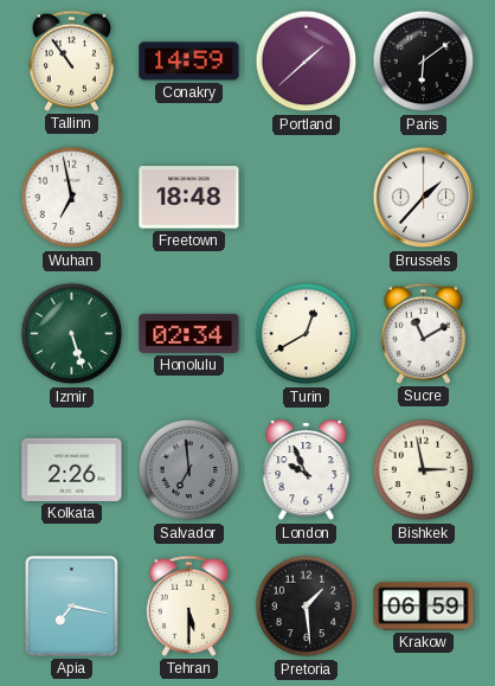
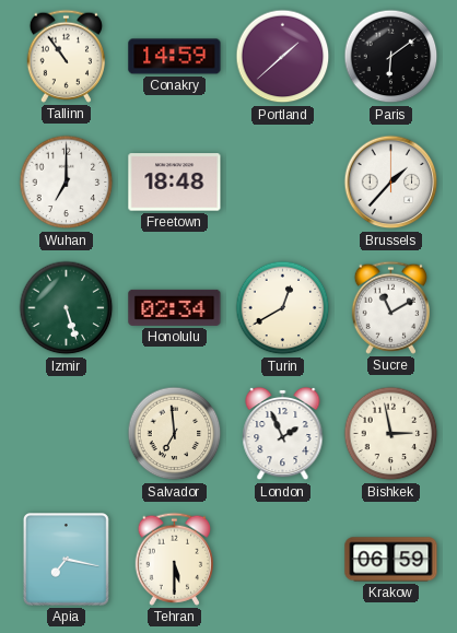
Wuhan: 6:58 -> 7:00
Kolkata: 2:26 -> none
Salvador dial: grey -> cream
London: 9:56 -> 1:56
Pretoria: 1:29 -> none
